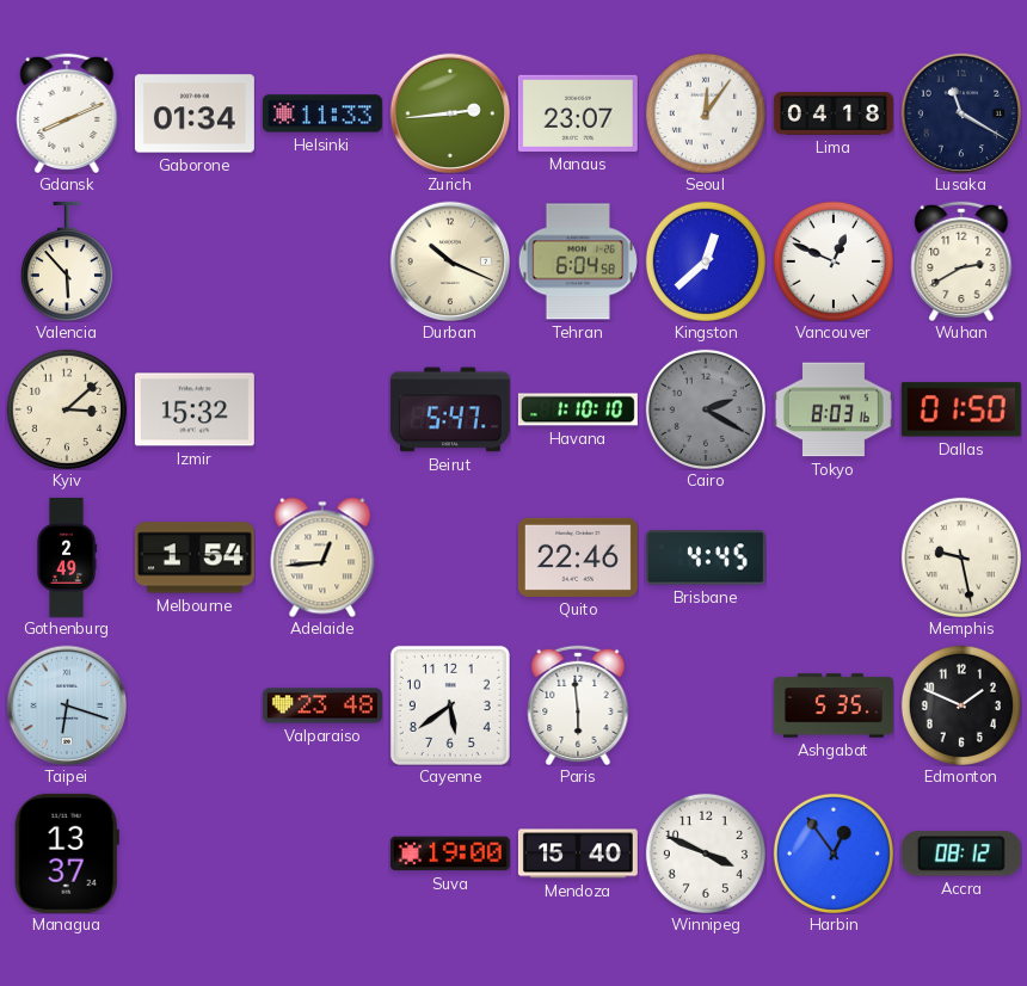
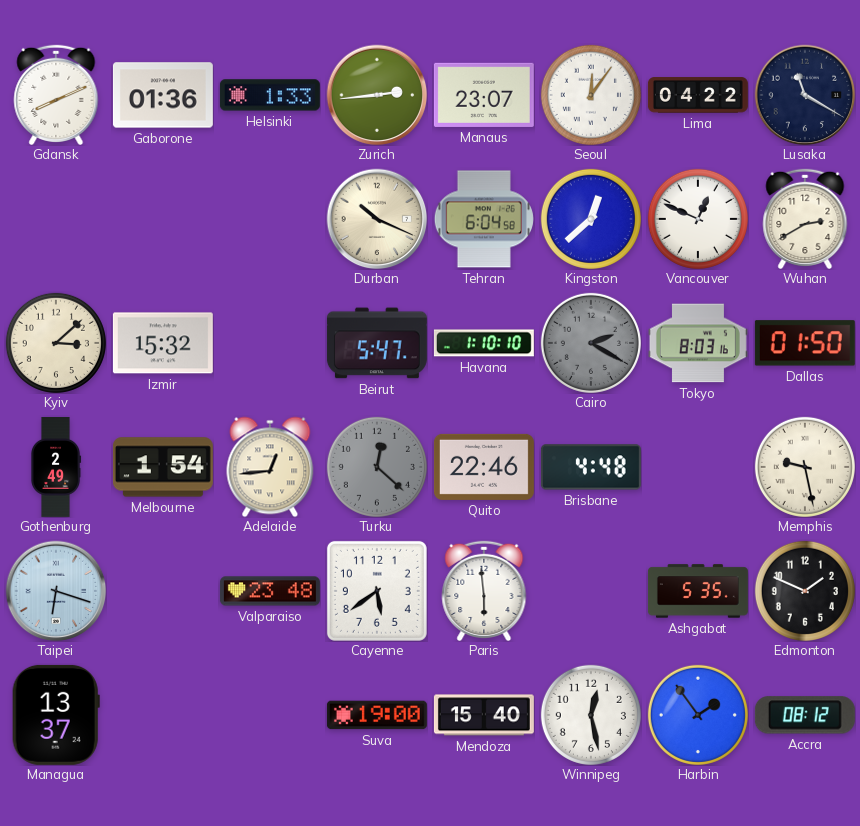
Gaborone: 01:34 -> 01:36
Helsinki: 11:33 -> 1:33
Lima: 04:18 -> 04:22
Valencia: 5:53 -> none
Turku: none -> 12:22
Brisbane: 4:45 -> 4:48
Winnipeg: 3:49 -> 12:28
Harbin: 12:54 -> 1:54
